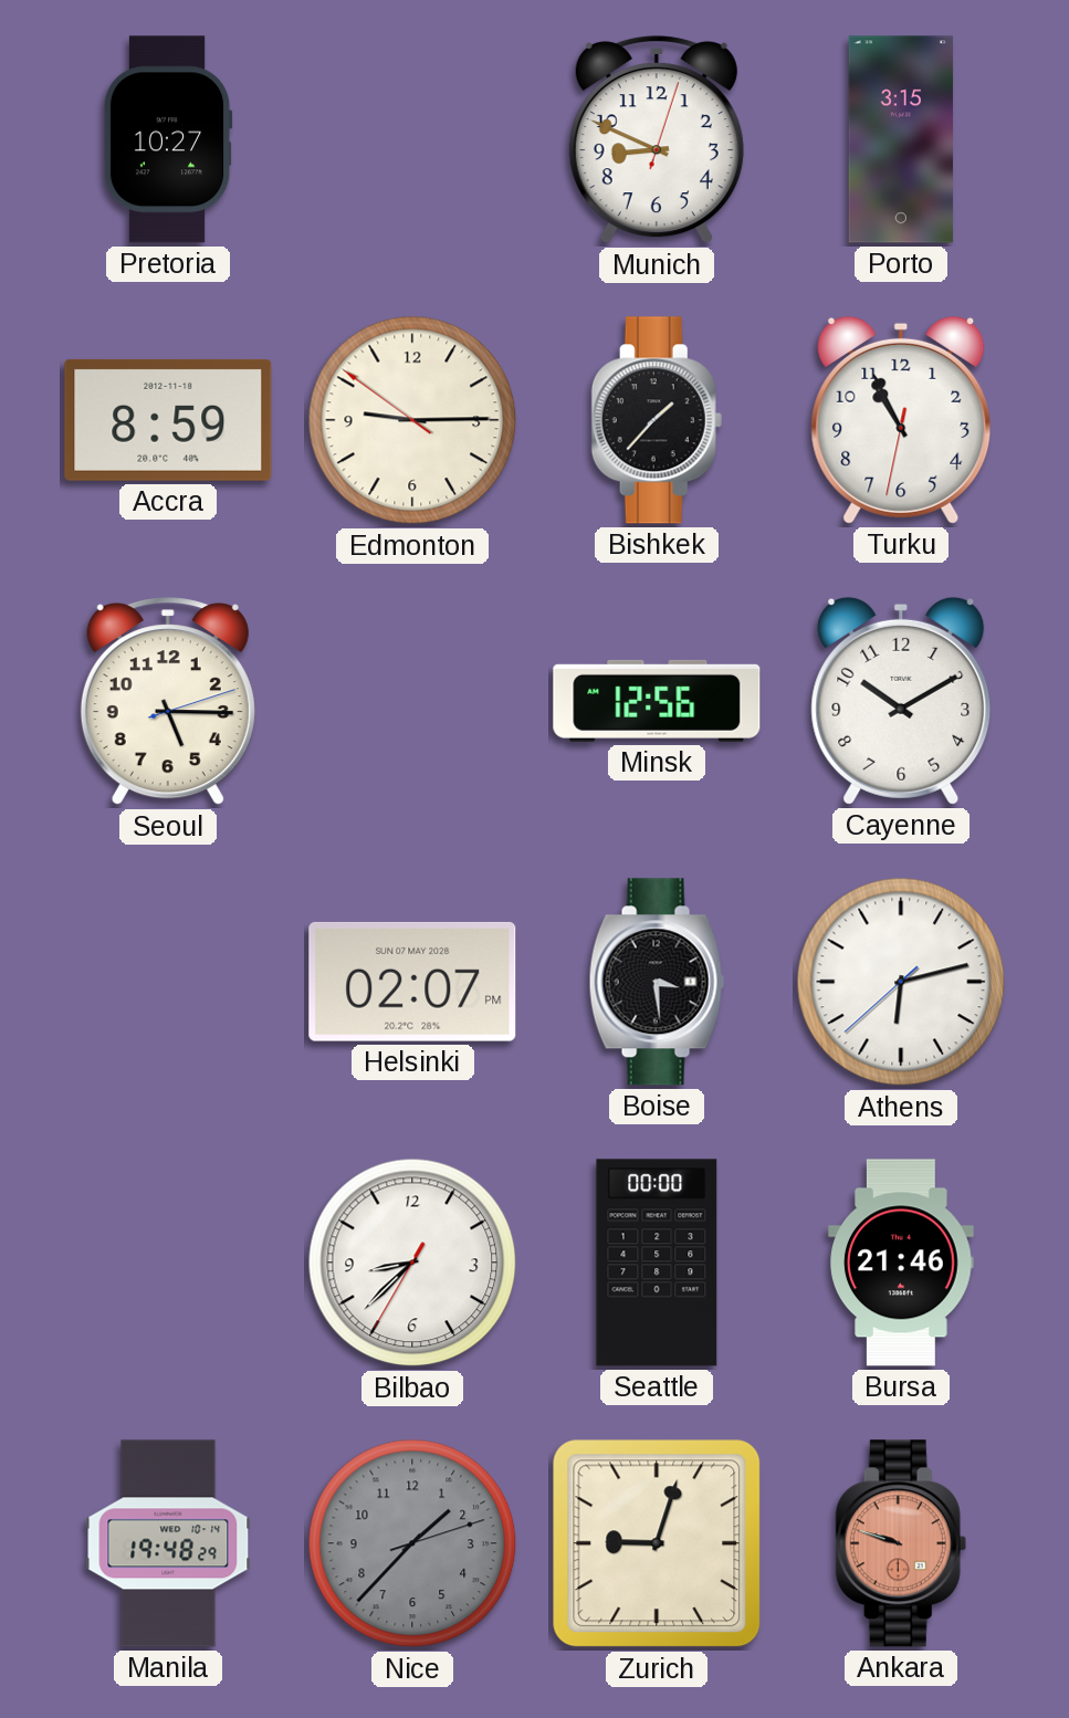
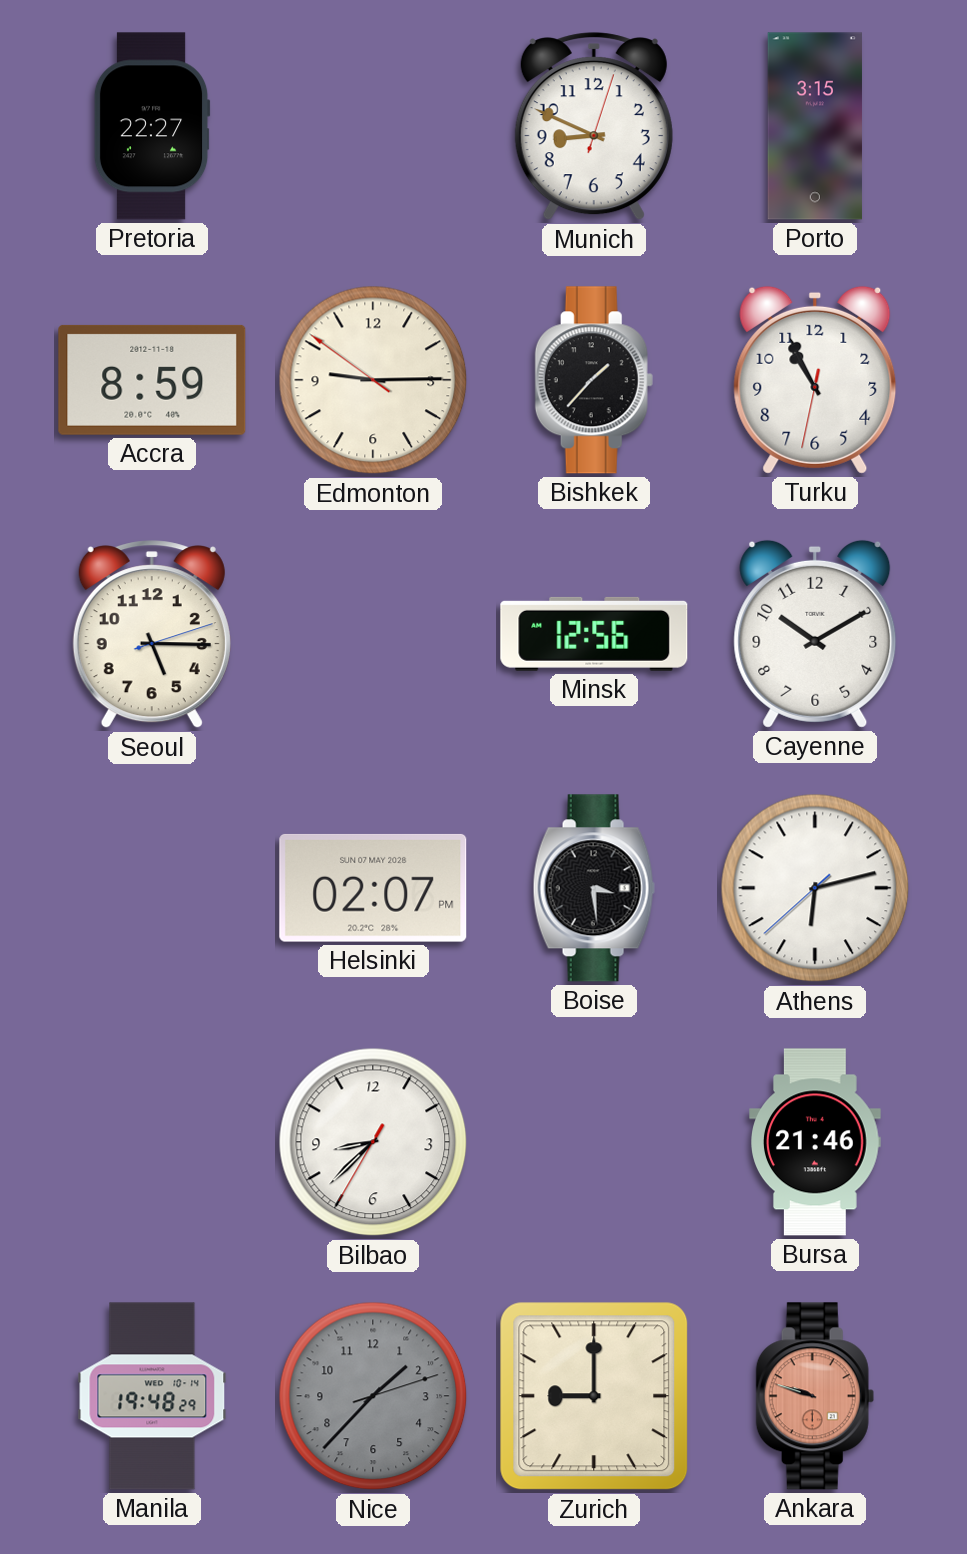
Pretoria: 10:27 -> 22:27
Seattle: 00:00 -> none
Zurich: 9:03 -> 9:00
